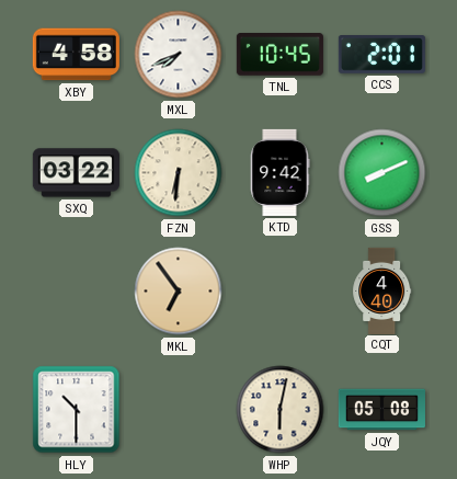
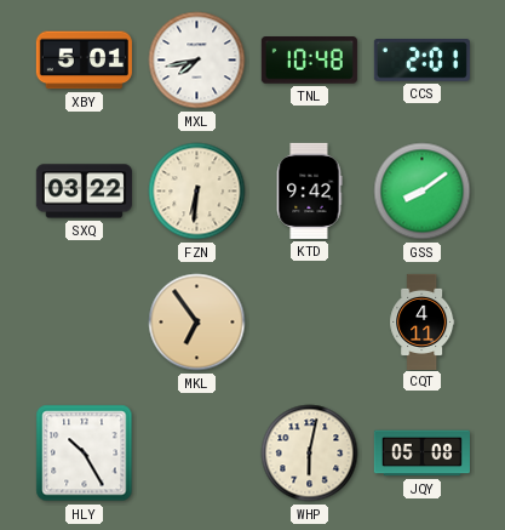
XBY: 4:58 -> 5:01
MXL: 7:41 -> 7:43
TNL: 10:45 -> 10:48
GSS: 8:11 -> 8:09
CQT: 4:40 -> 4:11
HLY: 10:30 -> 10:25
